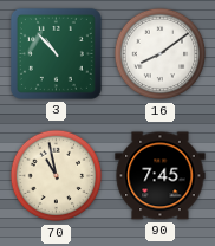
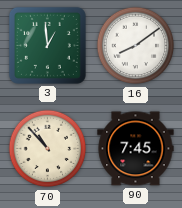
3: 10:53 -> 12:59
70: 10:58 -> 10:53
